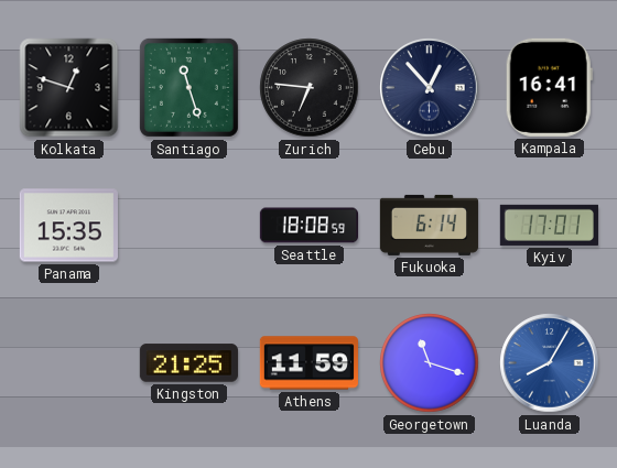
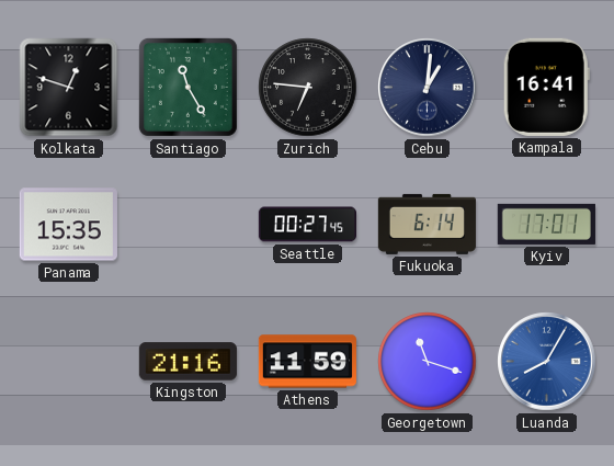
Santiago: 11:27 -> 11:25
Cebu: 12:53 -> 1:01
Seattle: 18:08 -> 00:27
Kingston: 21:25 -> 21:16
